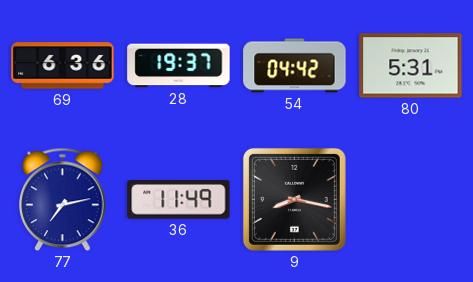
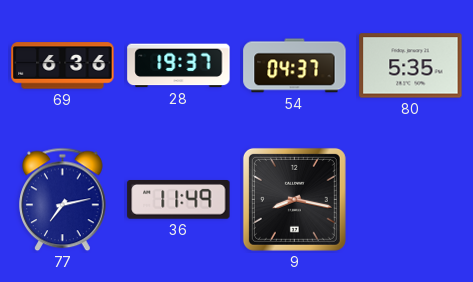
54: 04:42 -> 04:37
80: 5:31 -> 5:35
